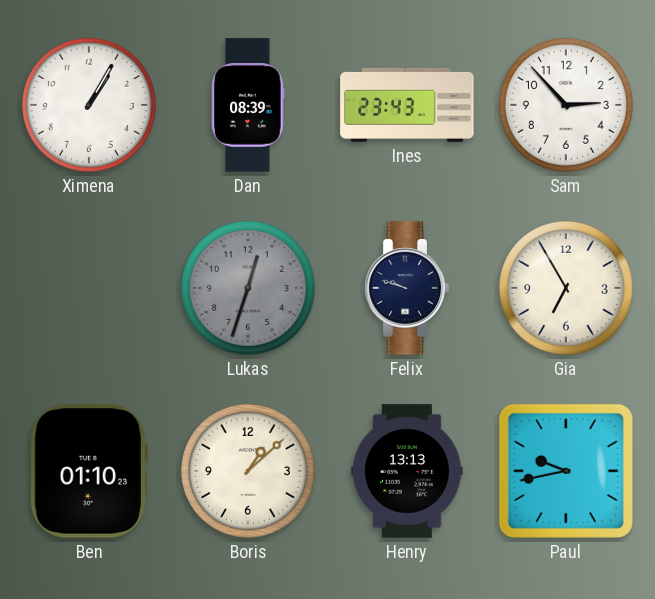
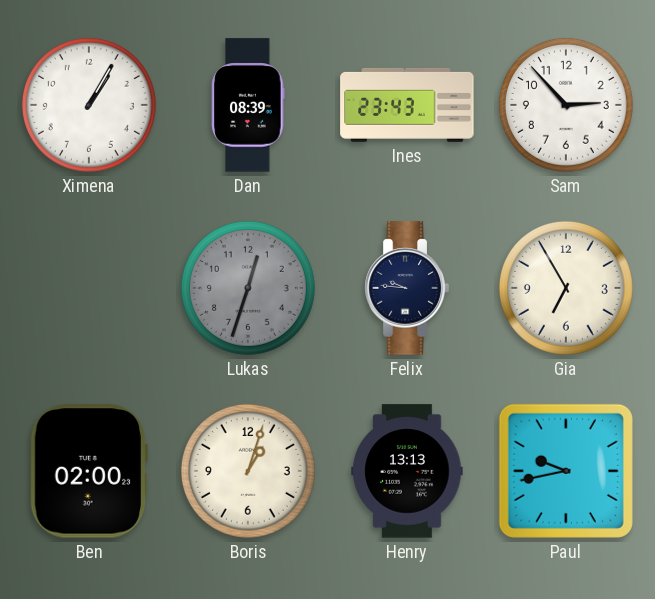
Felix: 9:48 -> 9:46
Ben: 01:10 -> 02:00
Boris: 1:08 -> 1:03
